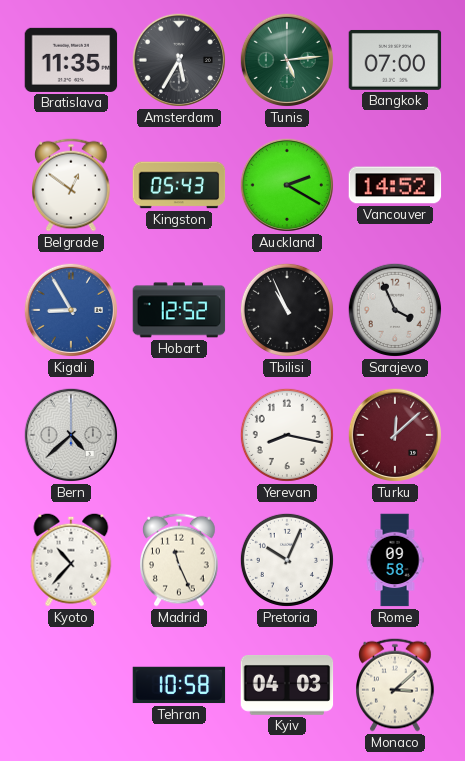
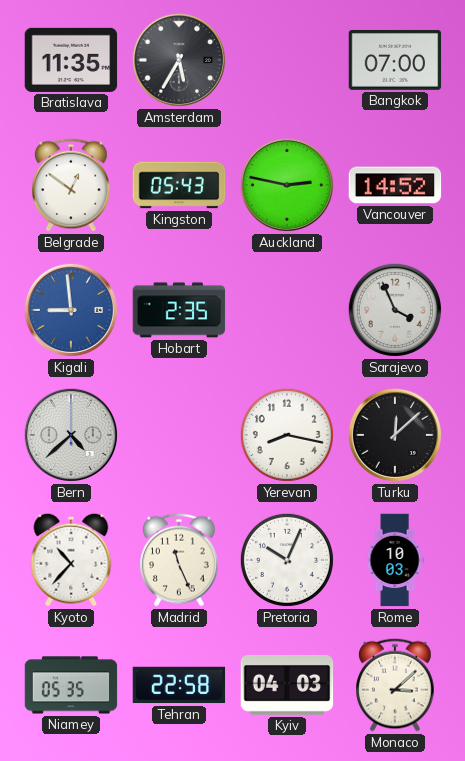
Tunis: 5:14 -> none
Auckland: 2:20 -> 2:47
Kigali: 8:55 -> 8:59
Hobart: 12:52 -> 2:35
Tbilisi: 10:56 -> none
Turku dial: burgundy -> black
Rome: 09:58 -> 10:03
Niamey: none -> 05:35
Tehran: 10:58 -> 22:58
